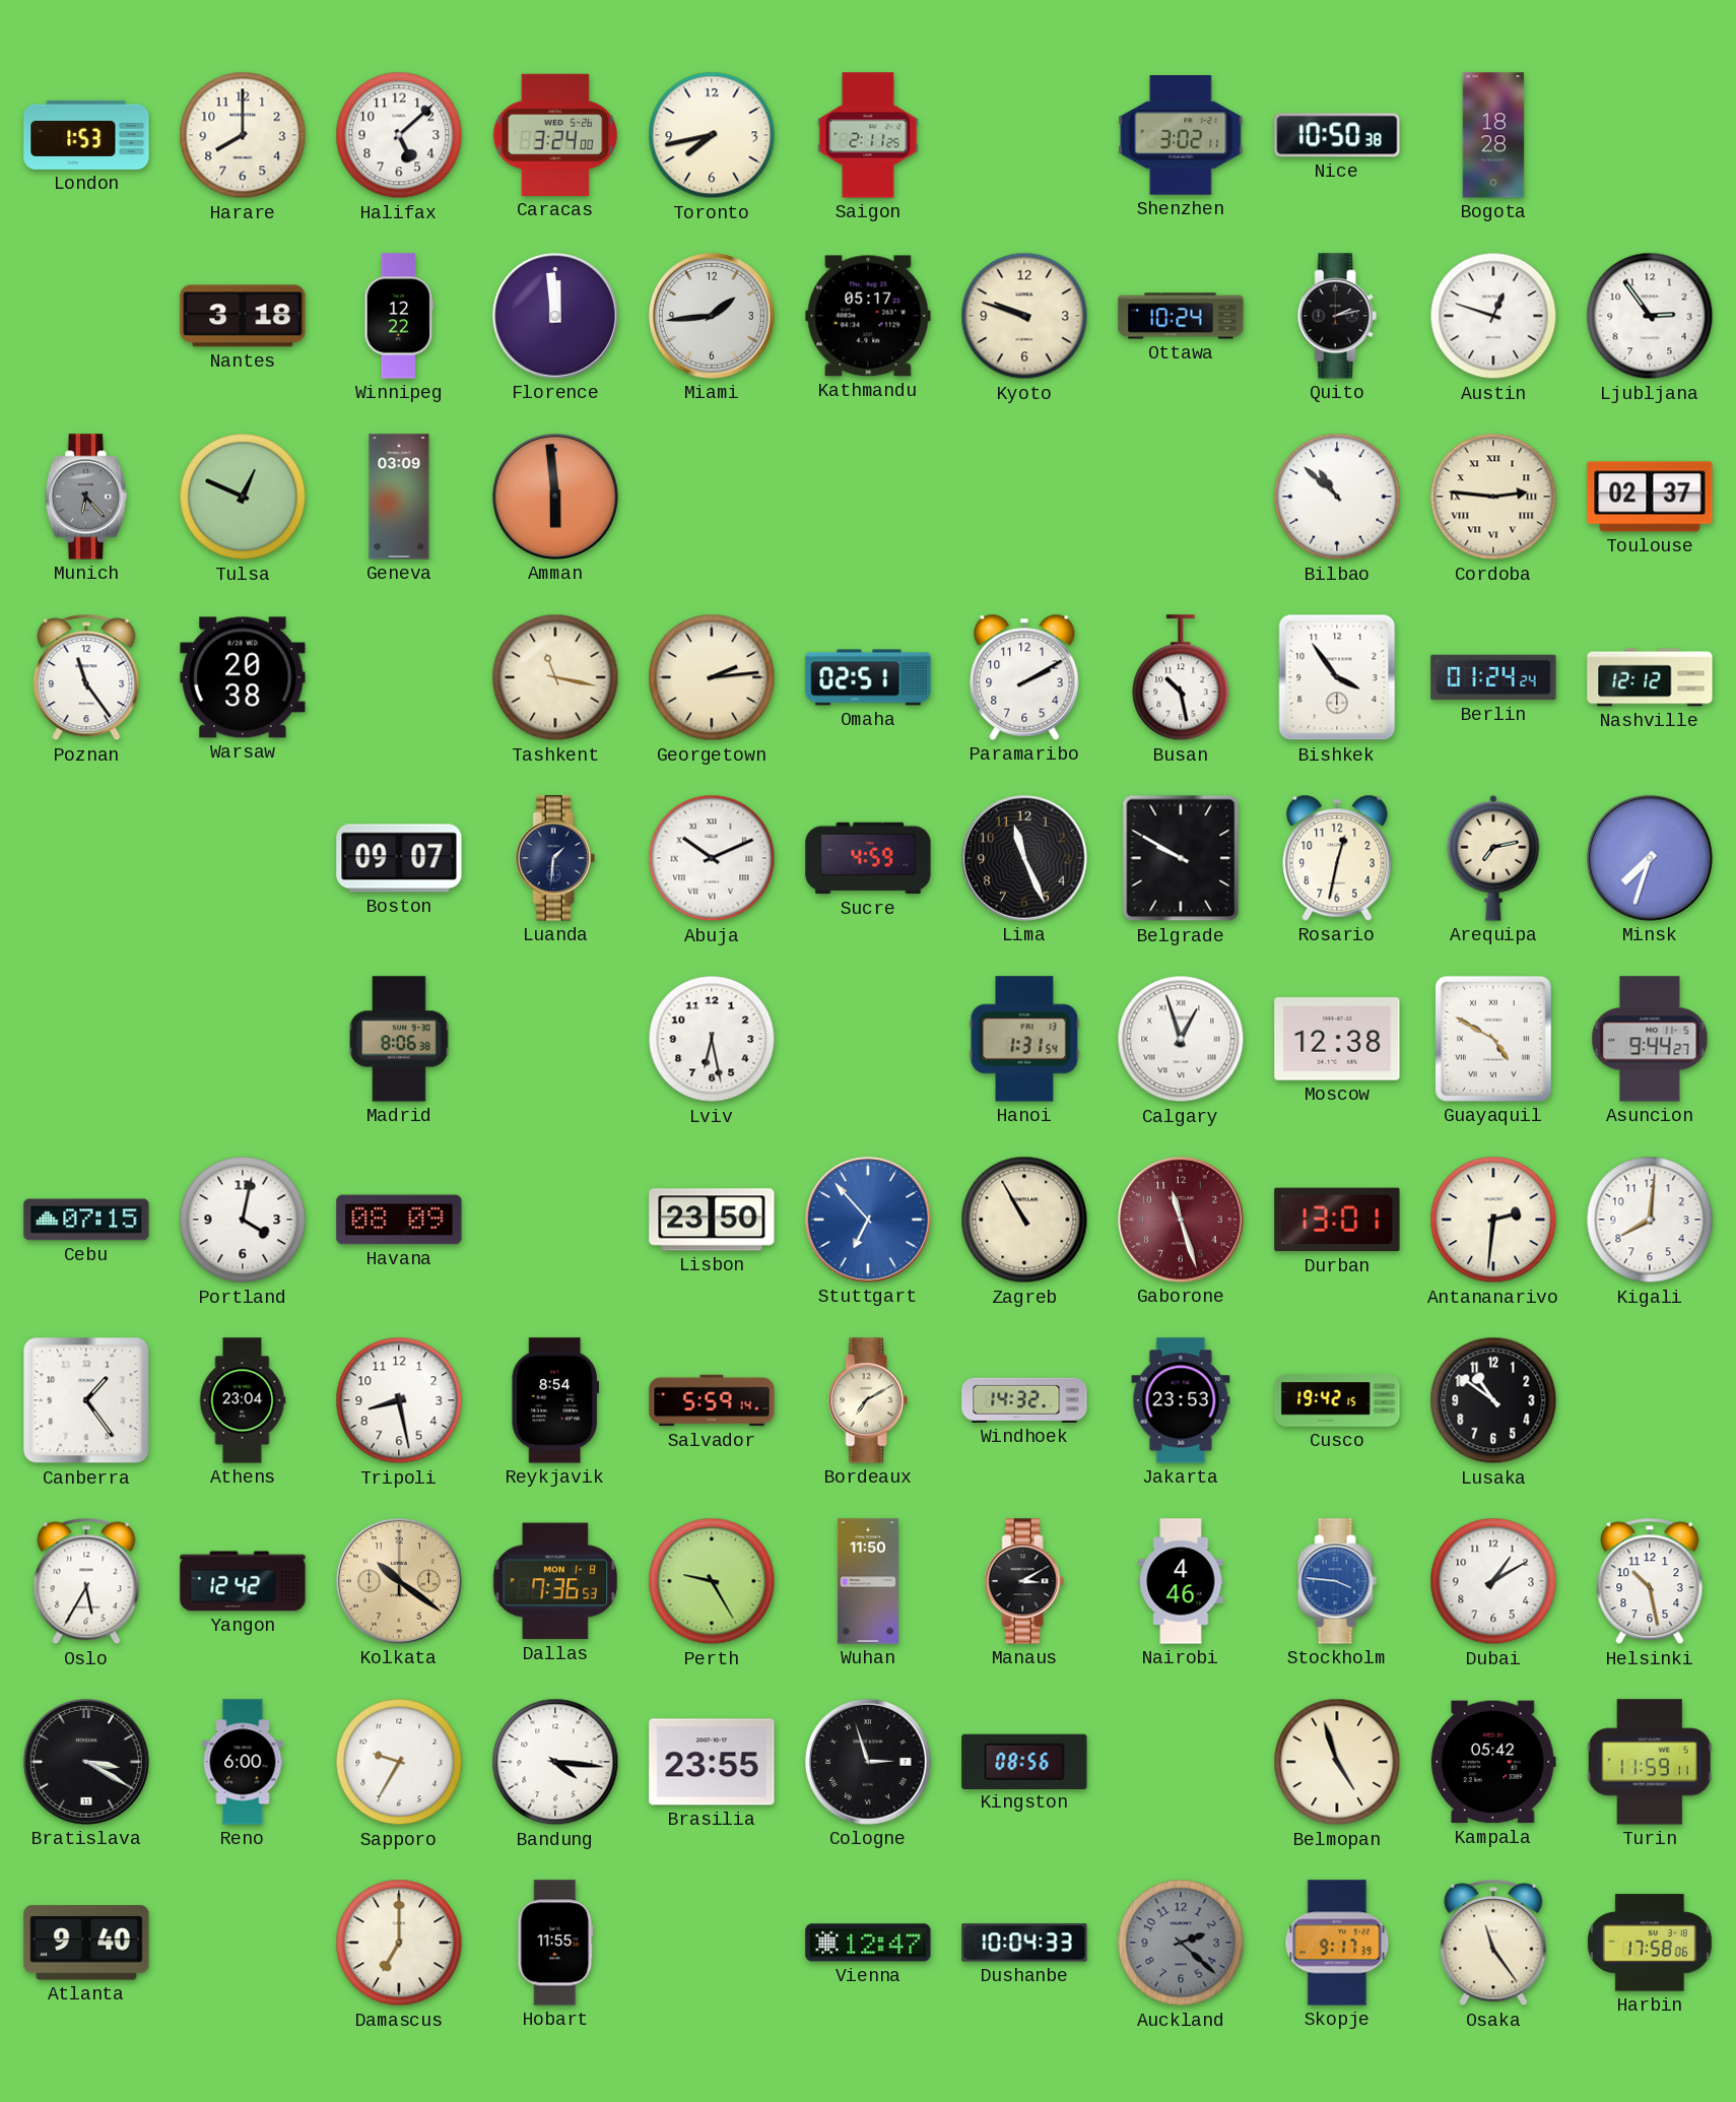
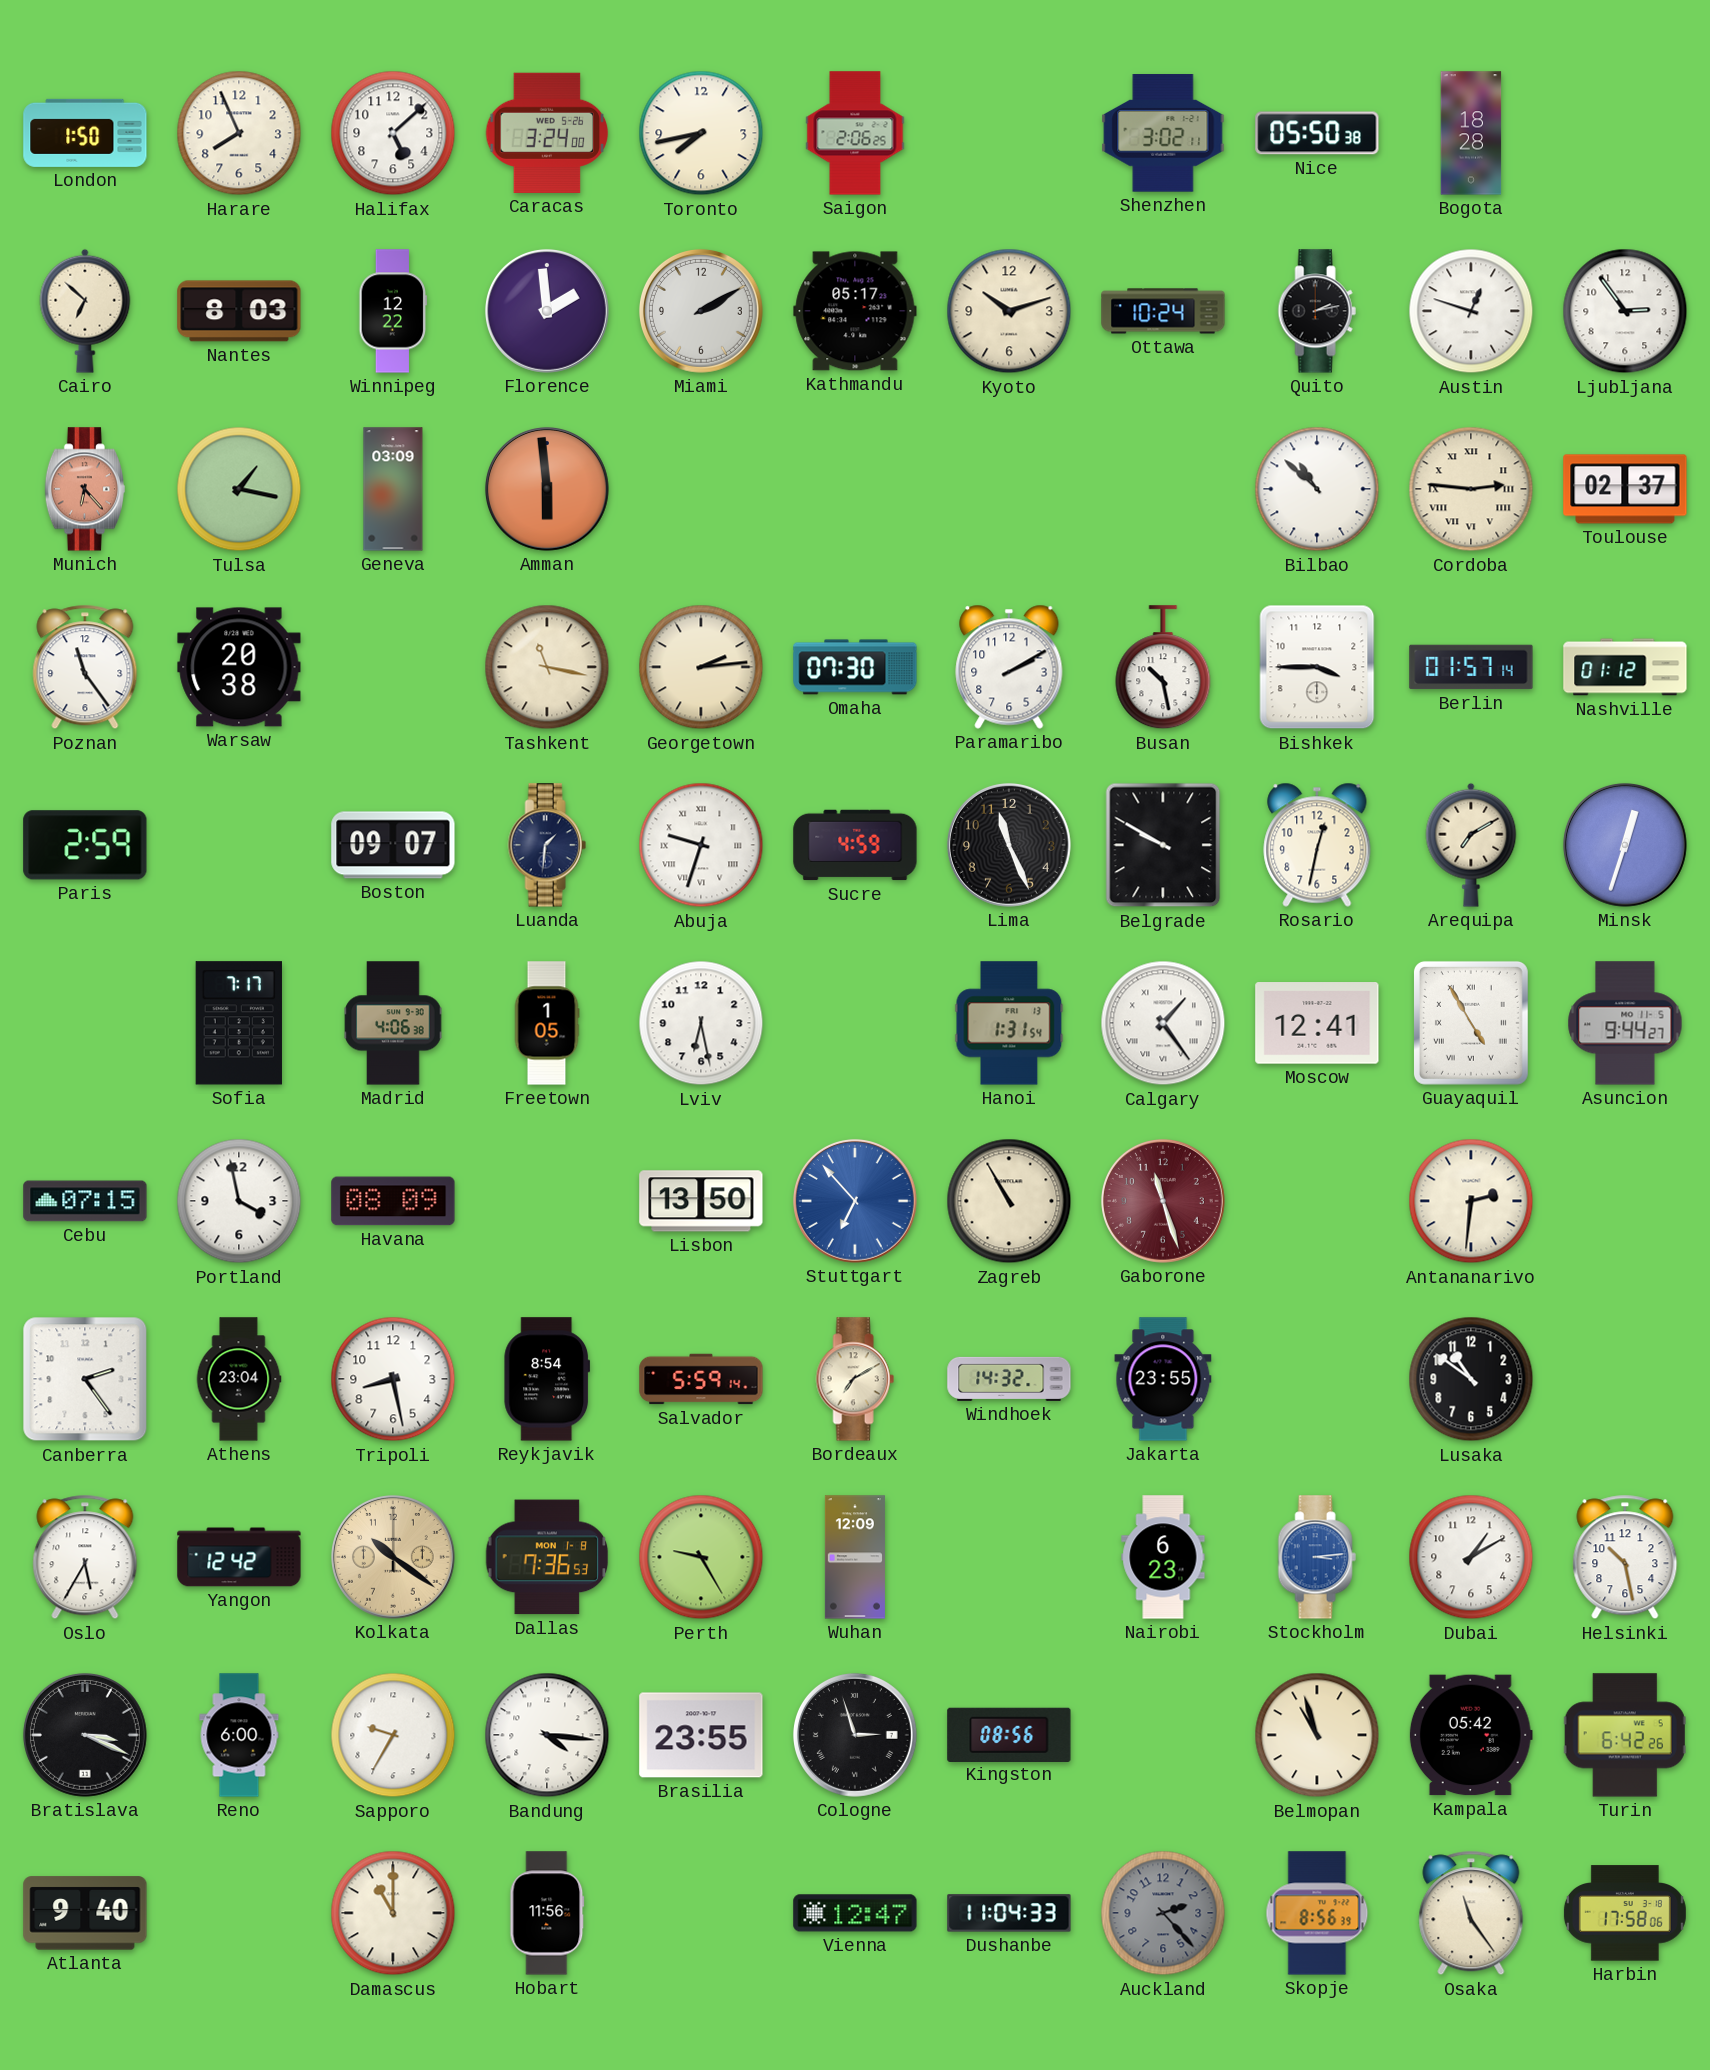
London: 1:53 -> 1:50
Harare: 8:00 -> 7:56
Saigon: 2:11 -> 2:06
Nice: 10:50 -> 05:50
Cairo: none -> 6:52
Nantes: 3:18 -> 8:03
Florence: 11:59 -> 1:59
Miami: 1:44 -> 2:10
Kyoto: 9:48 -> 10:12
Munich dial: grey -> salmon
Tulsa: 12:49 -> 1:17
Omaha: 02:51 -> 07:30
Bishkek: 3:54 -> 3:45
Berlin: 01:24 -> 01:57
Nashville: 12:12 -> 01:12
Paris: none -> 2:59
Abuja: 10:11 -> 9:33
Arequipa: 7:13 -> 7:10
Minsk: 7:33 -> 12:33
Sofia: none -> 7:17
Madrid: 8:06 -> 4:06
Freetown: none -> 1:05
Calgary: 12:57 -> 1:24
Moscow: 12:38 -> 12:41
Guayaquil: 4:50 -> 4:55
Portland: 4:02 -> 3:58
Lisbon: 23:50 -> 13:50
Durban: 13:01 -> none
Kigali: 8:01 -> none
Canberra: 1:24 -> 2:24
Jakarta: 23:53 -> 23:55
Cusco: 19:42 -> none
Wuhan: 11:50 -> 12:09
Manaus: 3:10 -> none
Nairobi: 4:46 -> 6:23
Stockholm: 3:46 -> 3:14
Bratislava: 3:20 -> 3:19
Belmopan: 4:57 -> 10:57
Turin: 11:59 -> 6:42
Damascus: 7:00 -> 11:00
Hobart: 11:55 -> 11:56
Dushanbe: 10:04 -> 11:04
Auckland: 2:22 -> 2:23
Skopje: 9:17 -> 8:56
